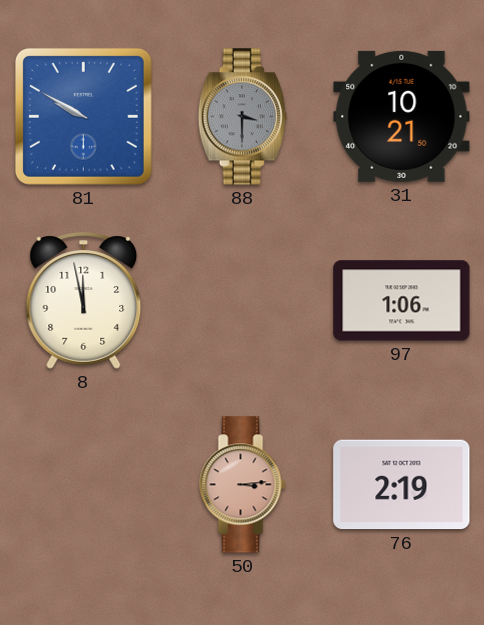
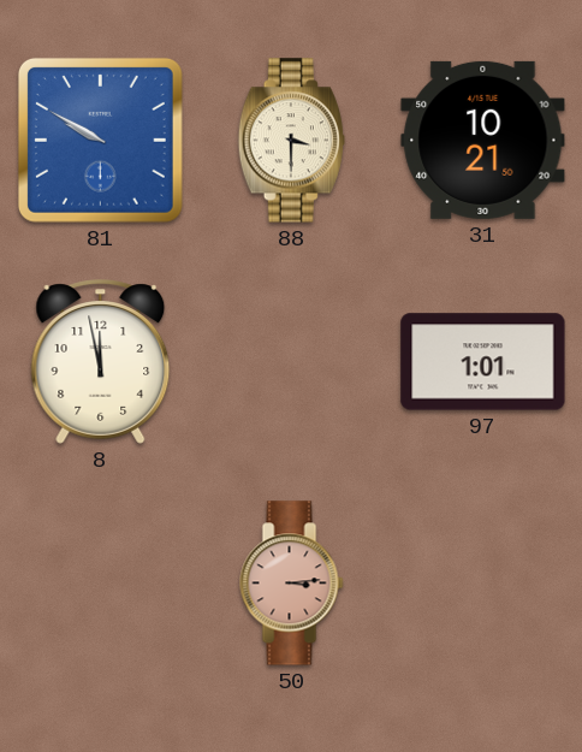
88 dial: grey -> cream
97: 1:06 -> 1:01
76: 2:19 -> none
